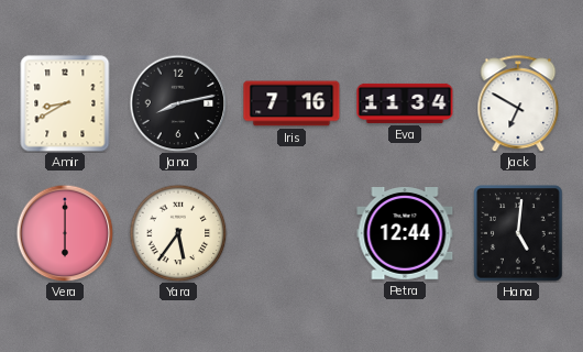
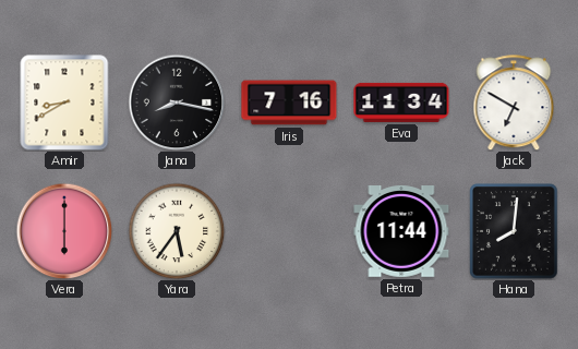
Jana: 8:13 -> 8:17
Petra: 12:44 -> 11:44
Hana: 5:01 -> 8:01
